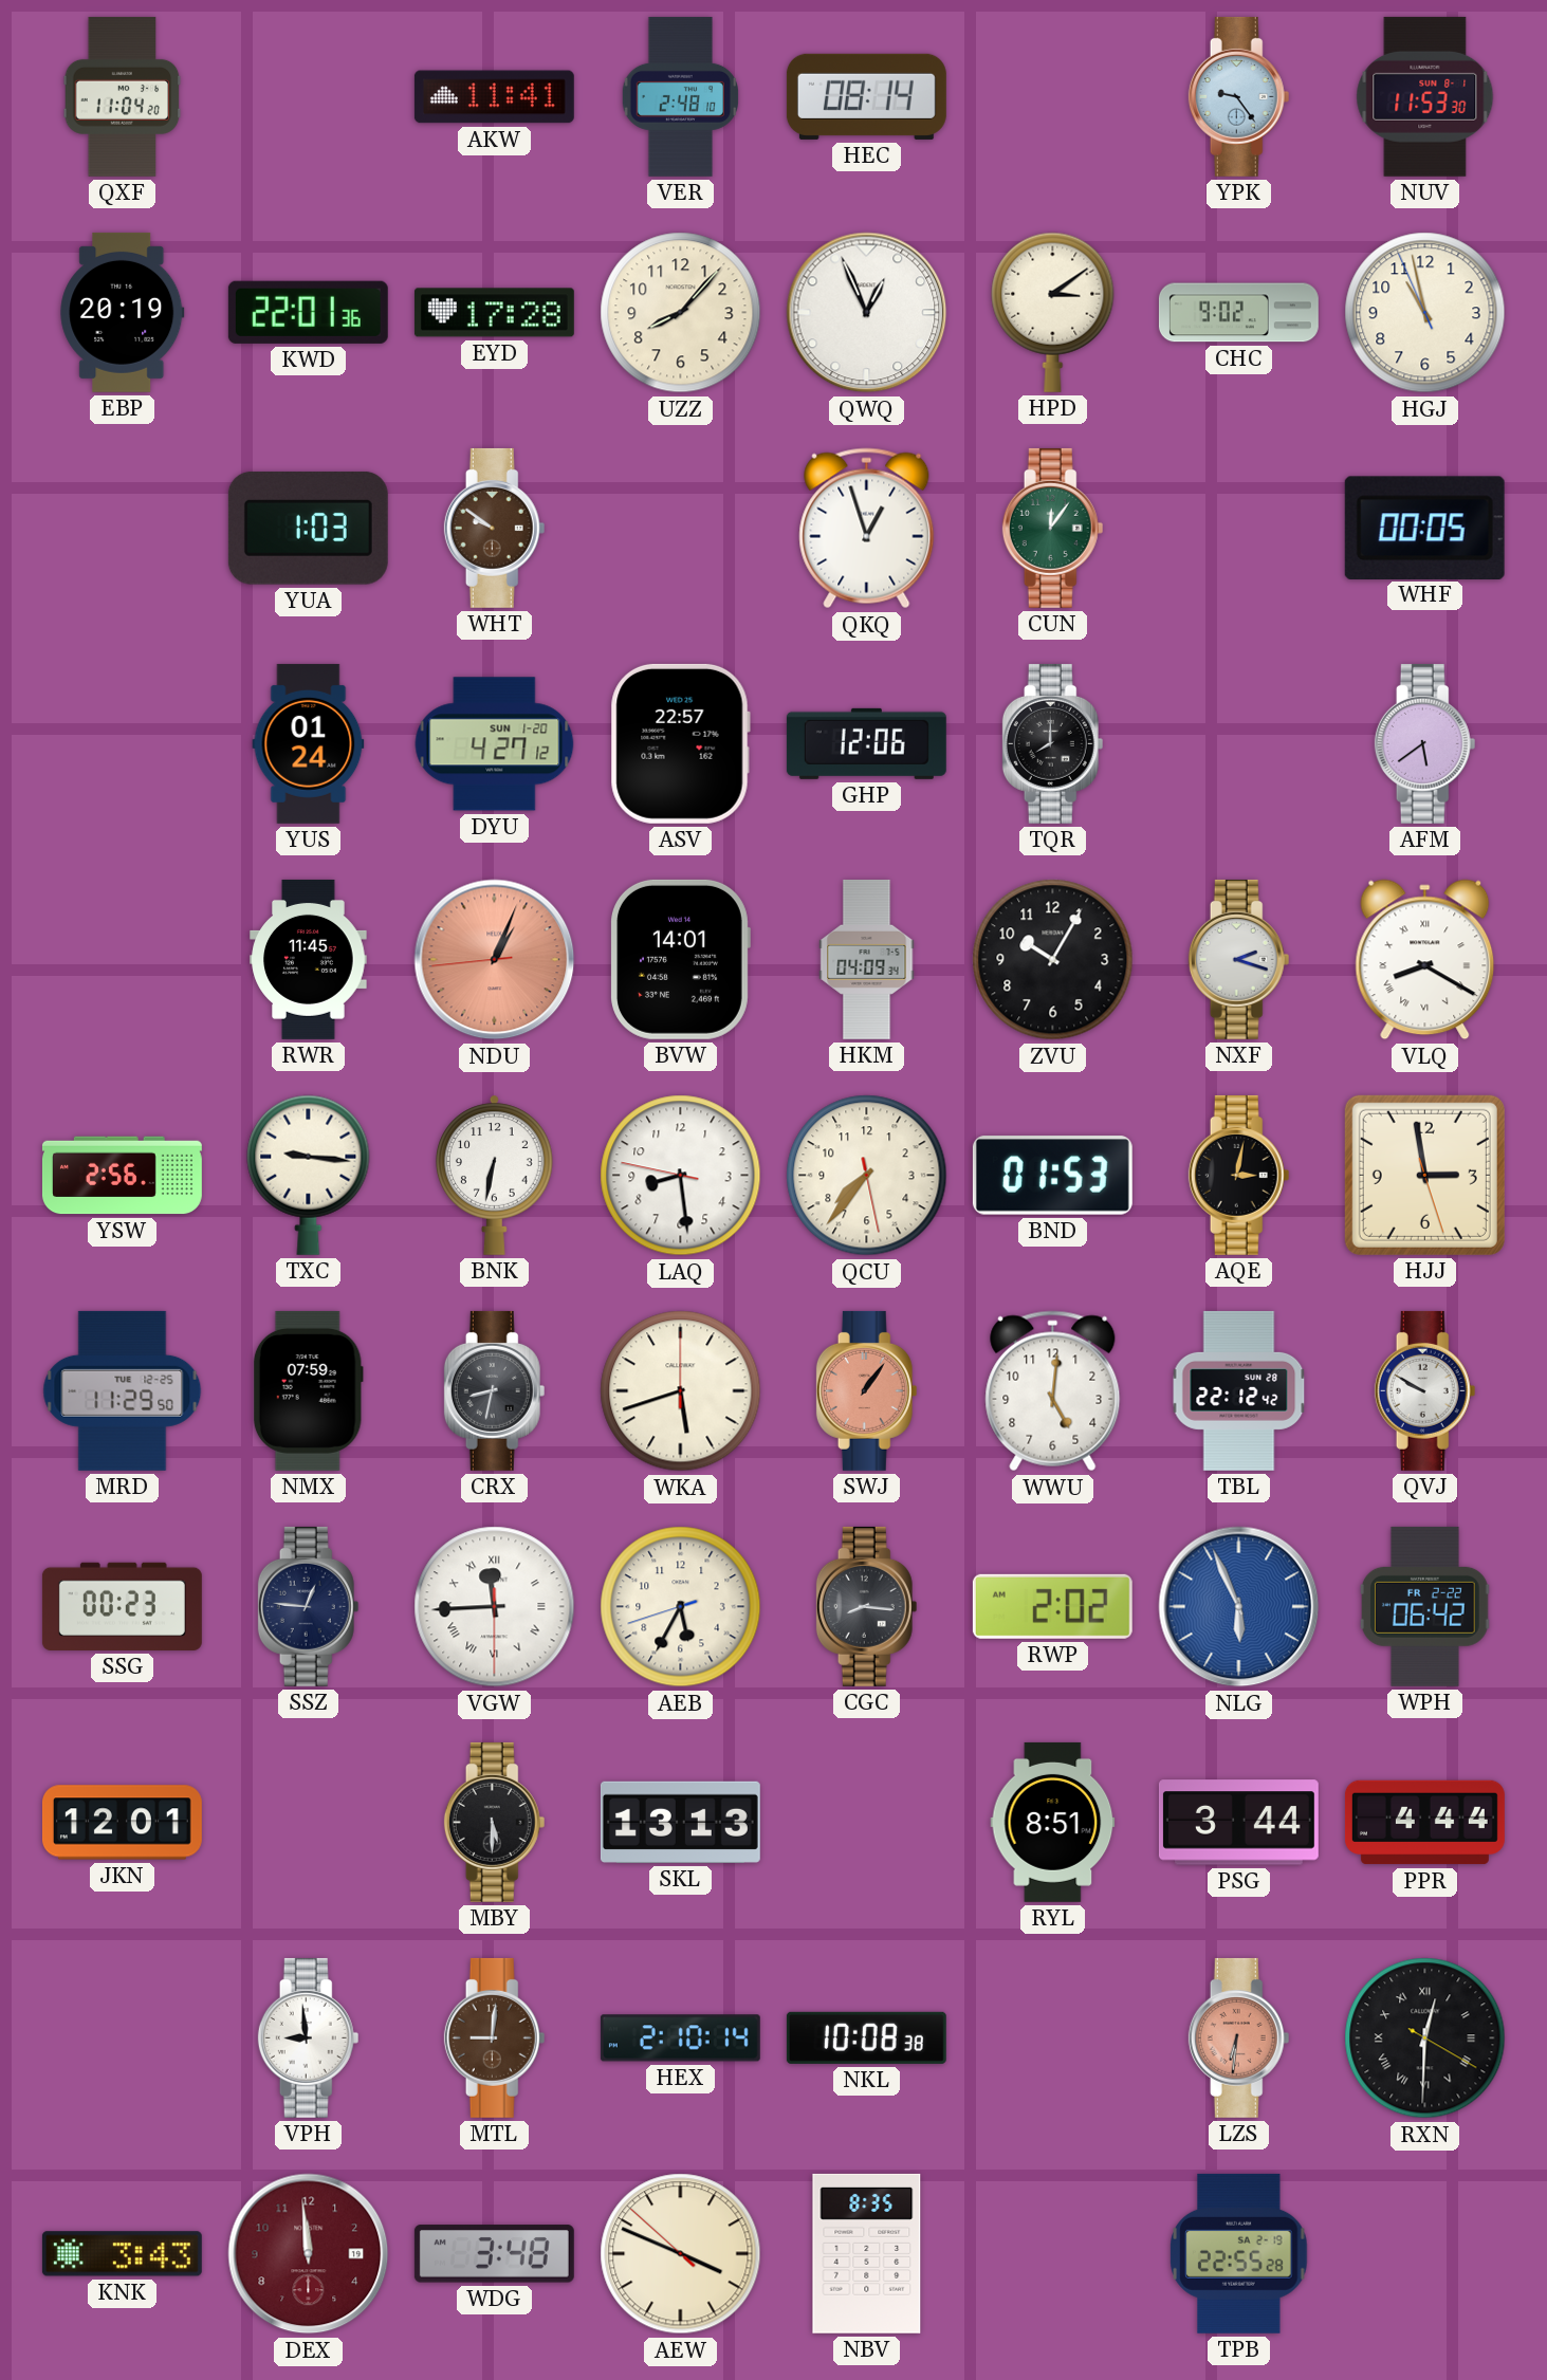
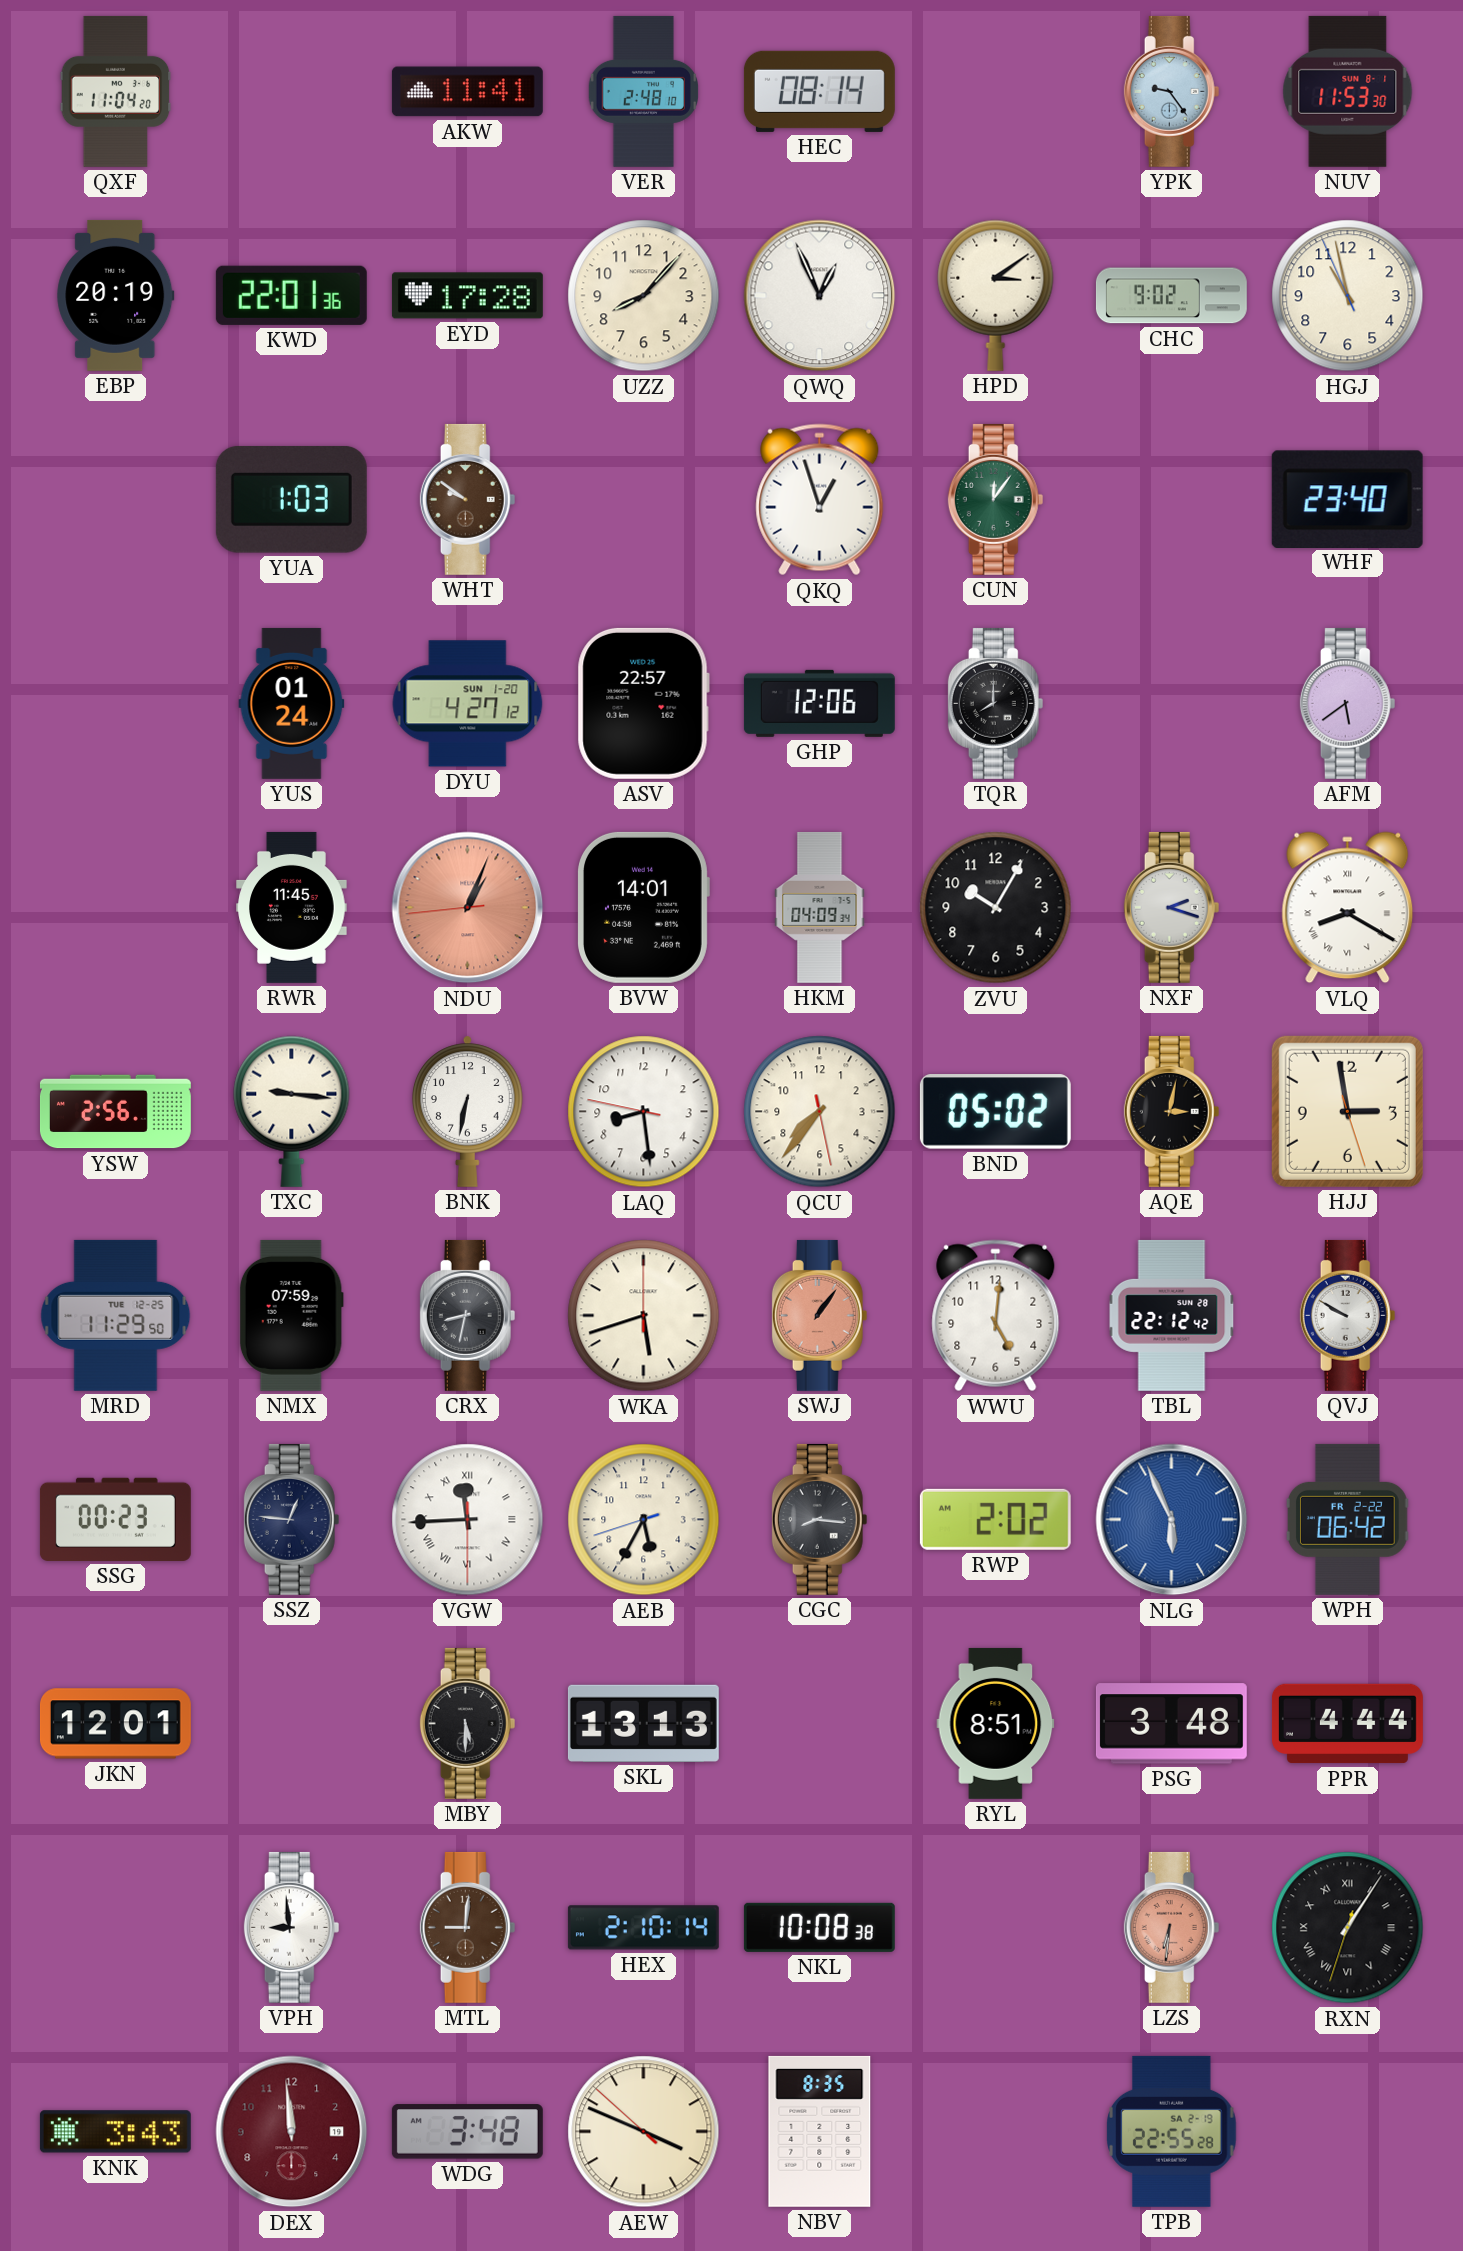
WHF: 00:05 -> 23:40
BND: 01:53 -> 05:02
PSG: 3:44 -> 3:48
RXN: 12:30 -> 1:05
